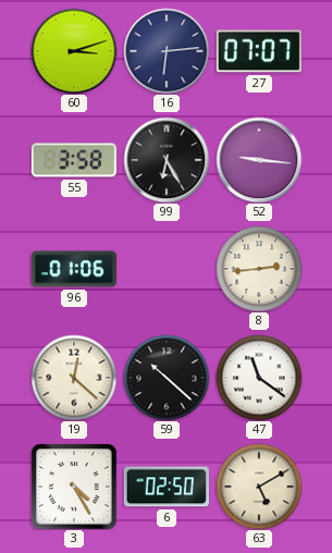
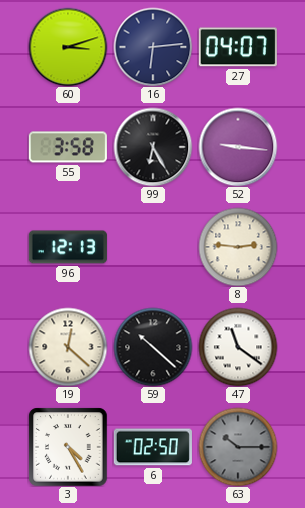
27: 07:07 -> 04:07
96: 01:06 -> 12:13
8: 2:44 -> 2:46
63: 5:10 -> 10:15
63 dial: cream -> grey
